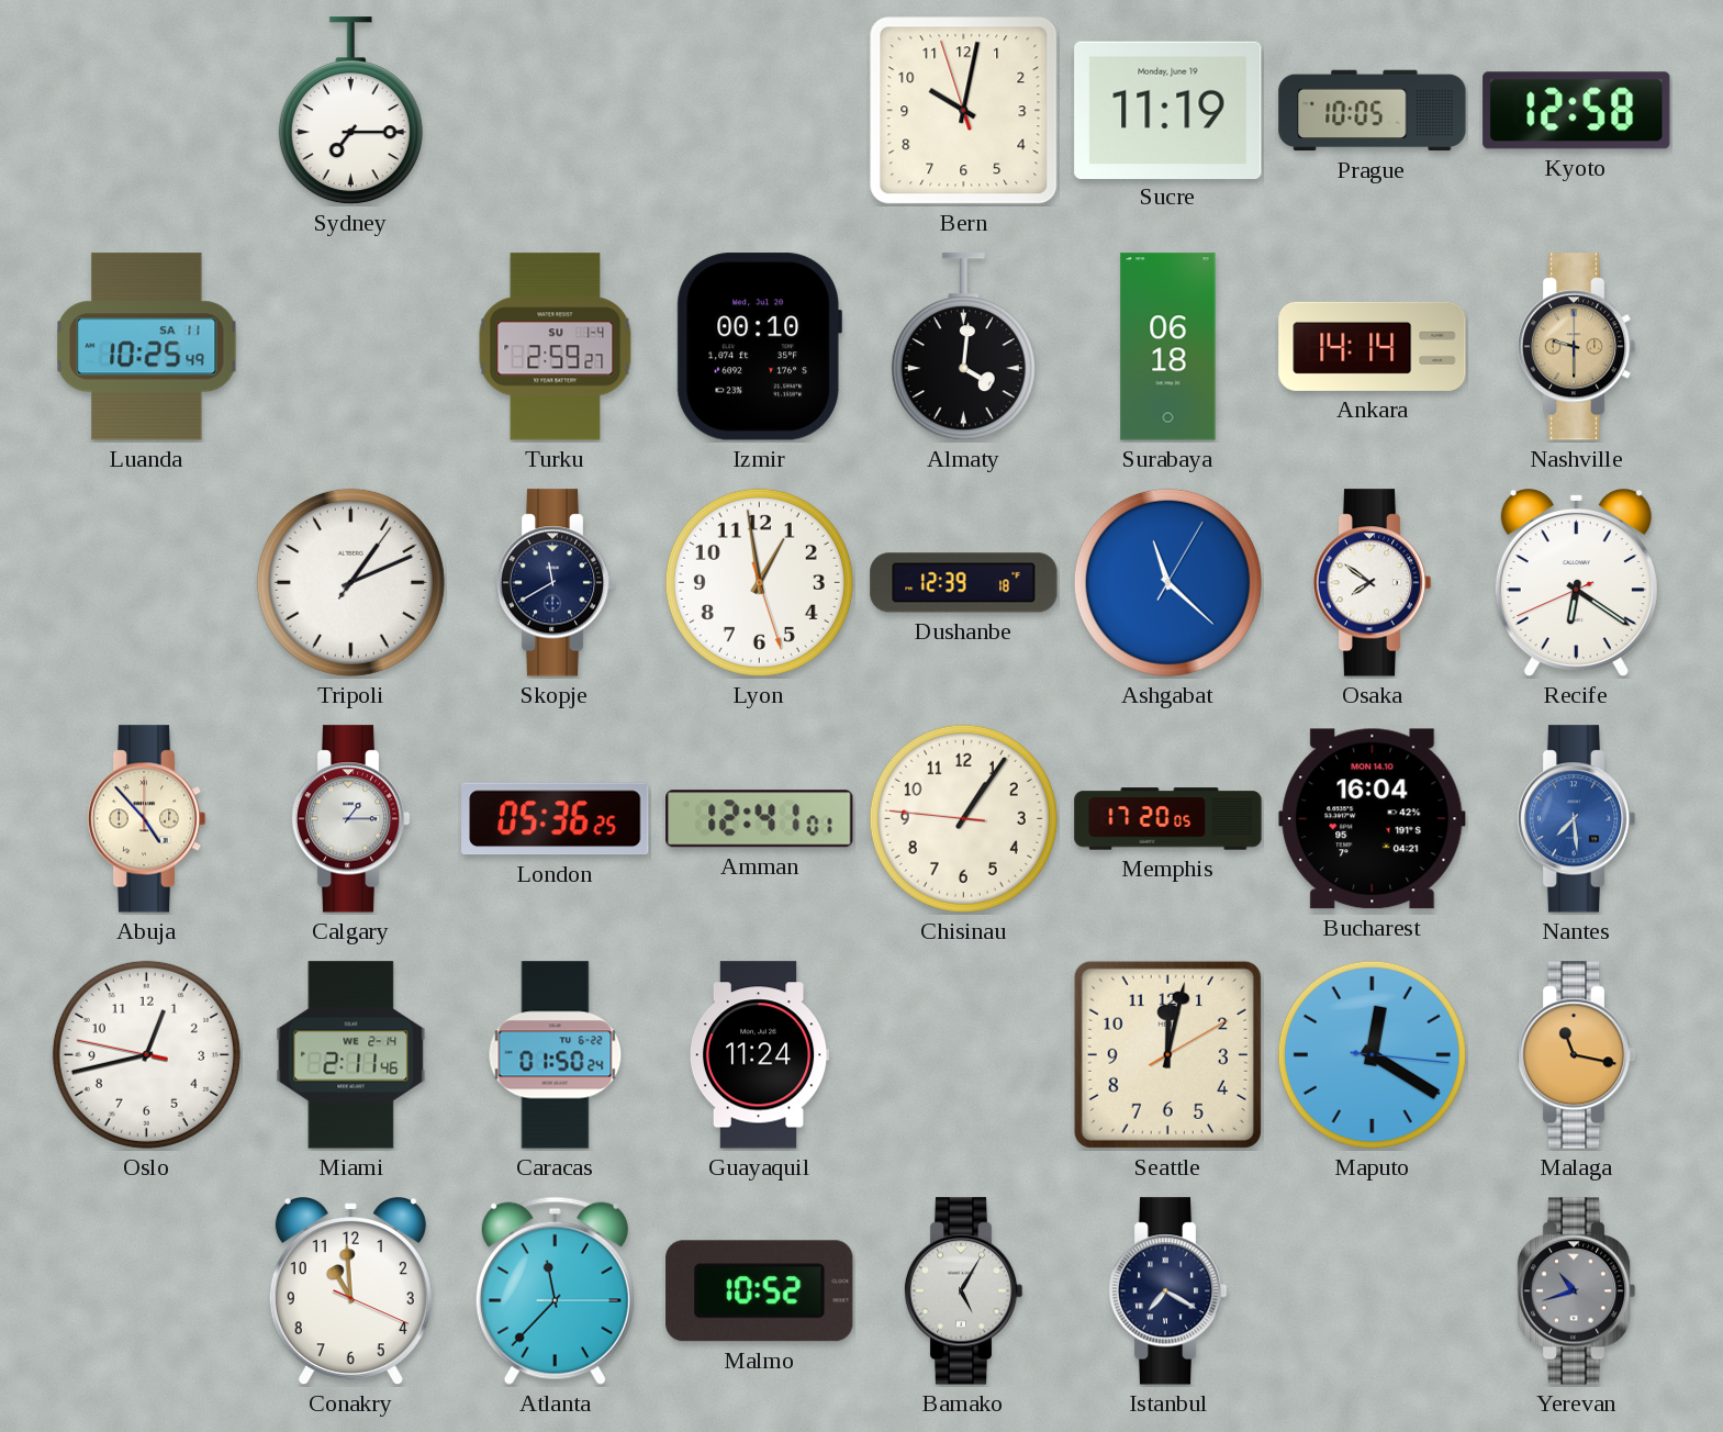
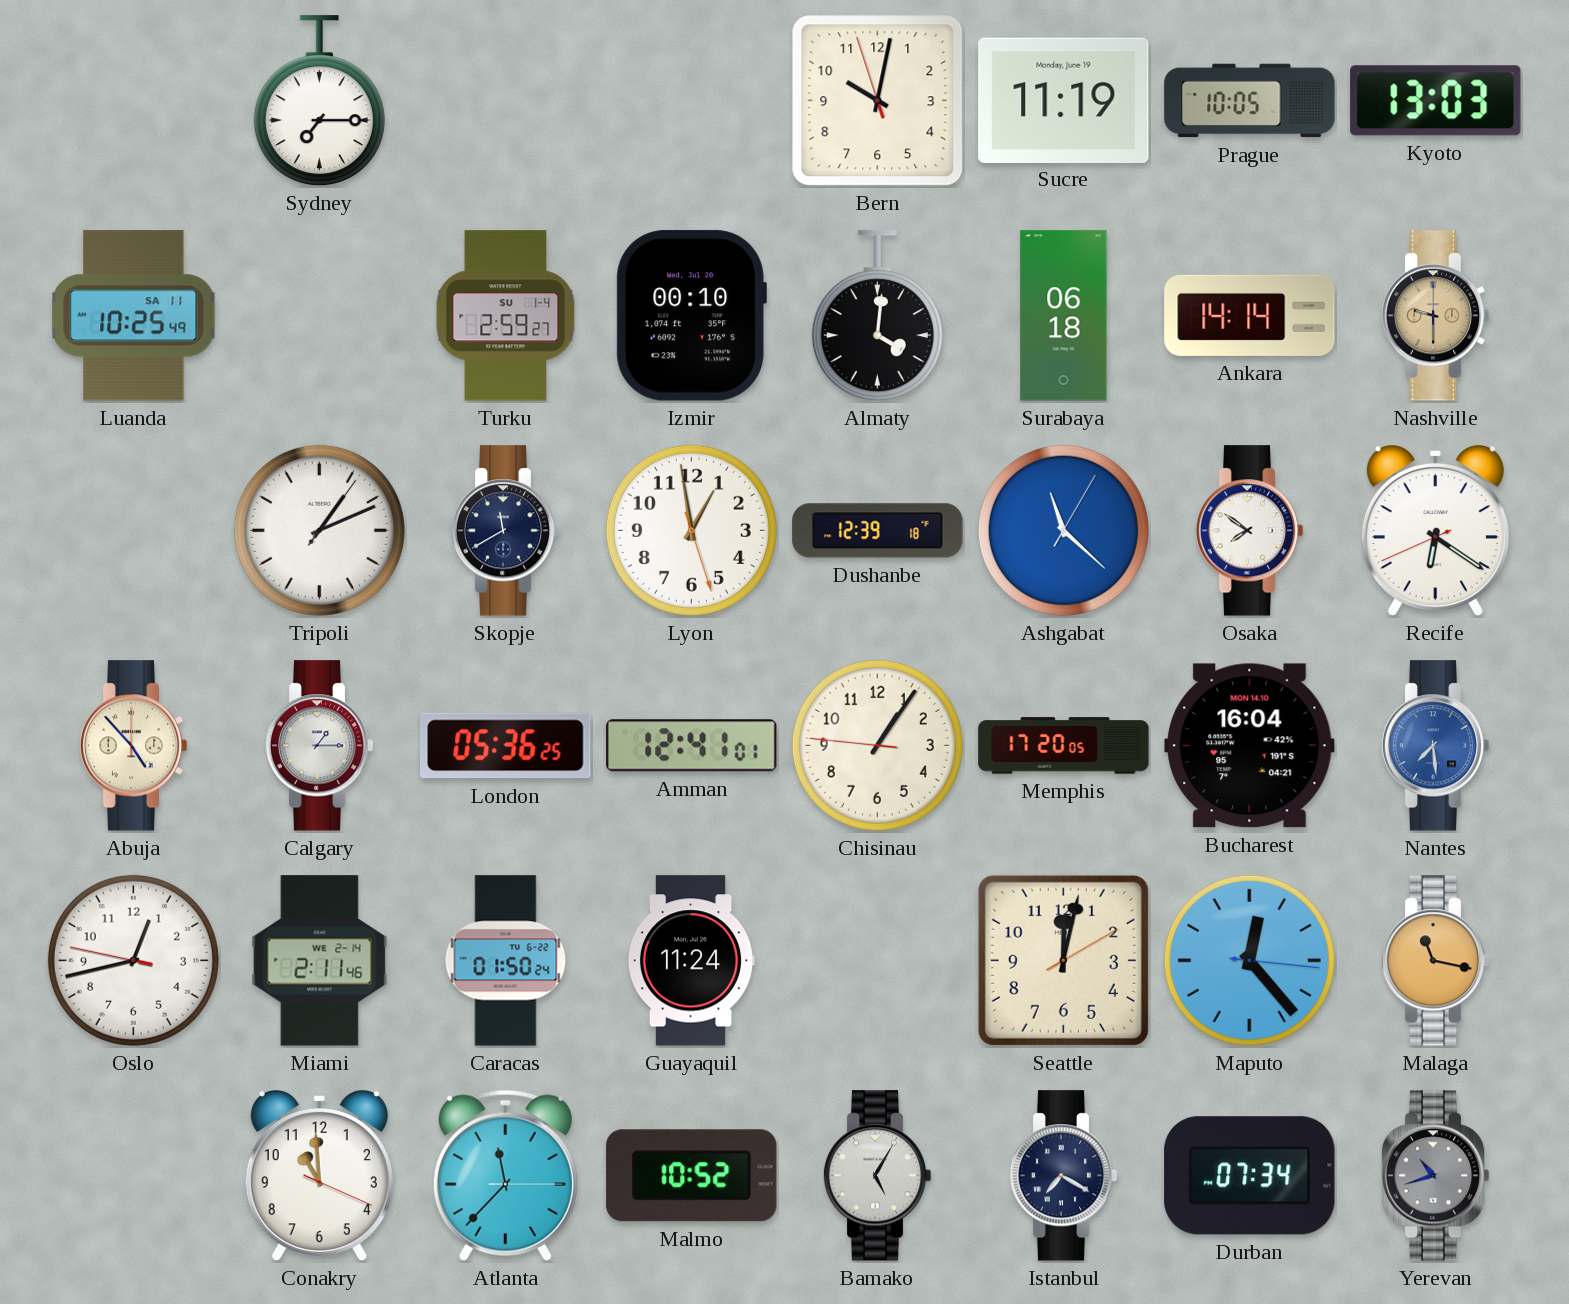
Kyoto: 12:58 -> 13:03
Maputo: 12:20 -> 12:23
Durban: none -> 07:34
